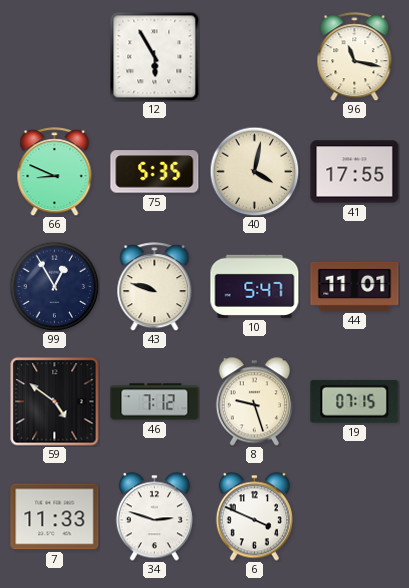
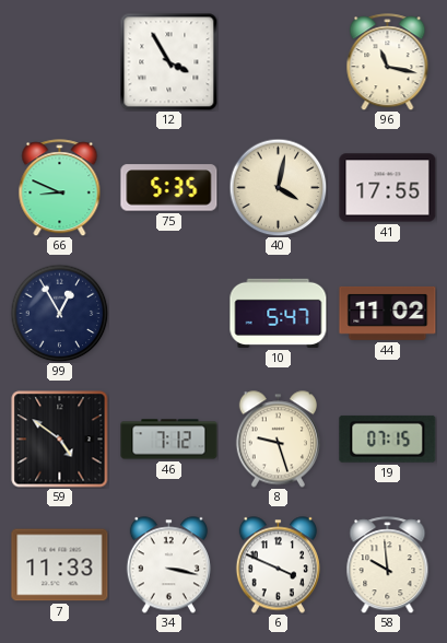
12: 5:55 -> 3:55
43: 9:48 -> none
44: 11:01 -> 11:02
34: 2:48 -> 3:17
58: none -> 9:59
